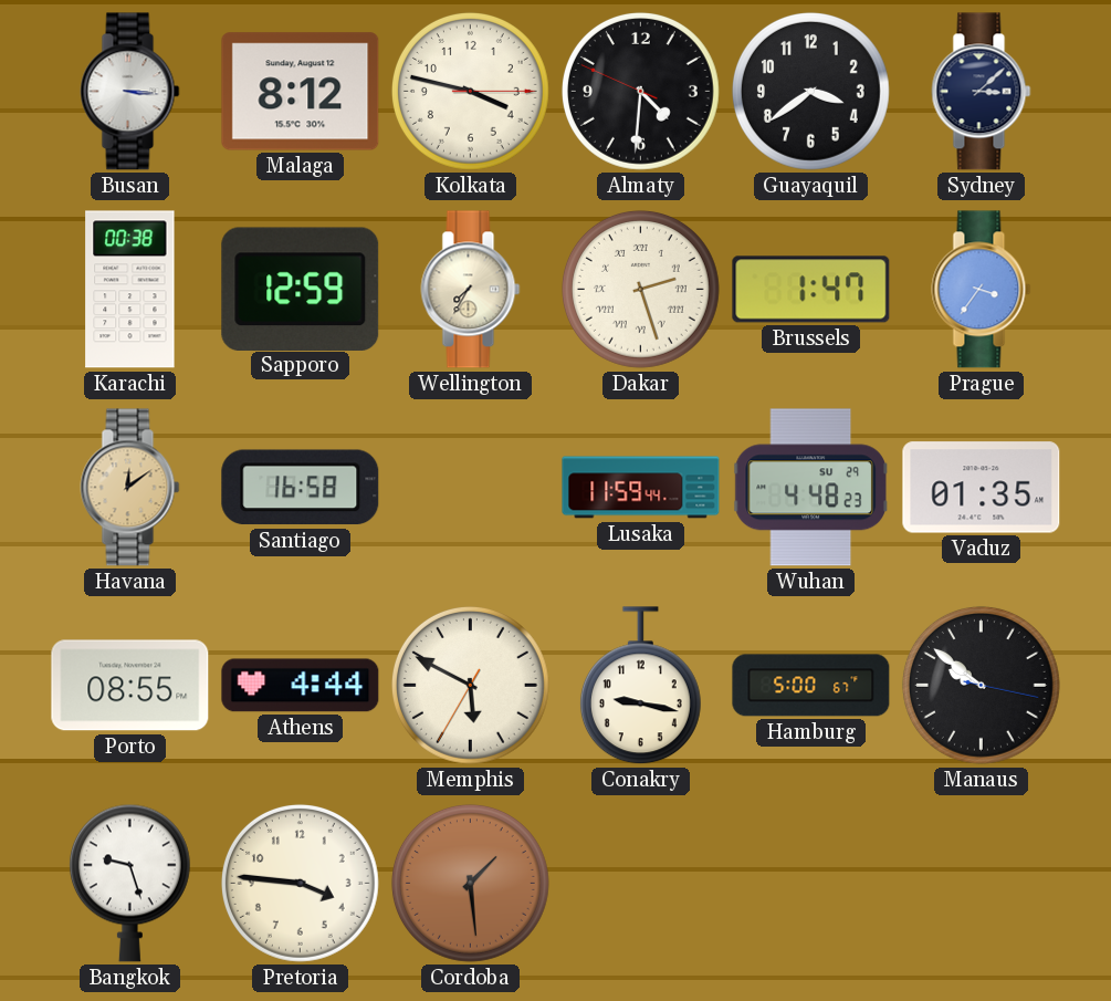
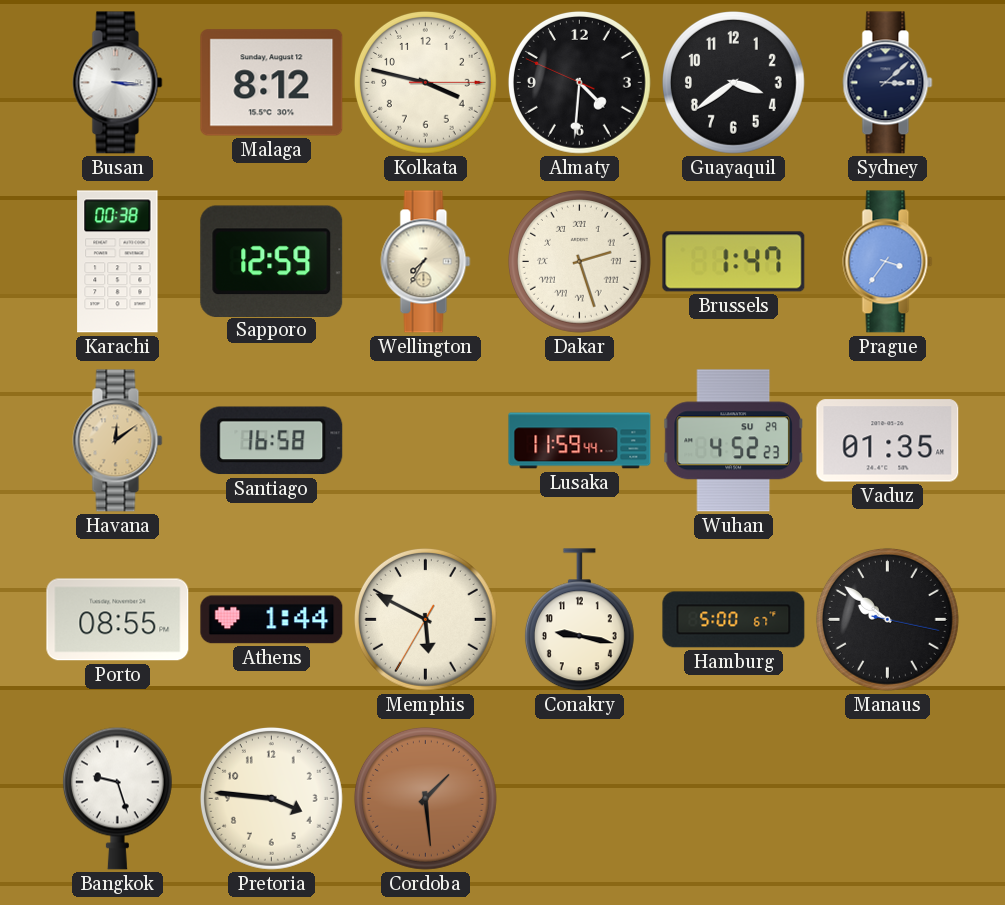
Wuhan: 4:48 -> 4:52
Athens: 4:44 -> 1:44
